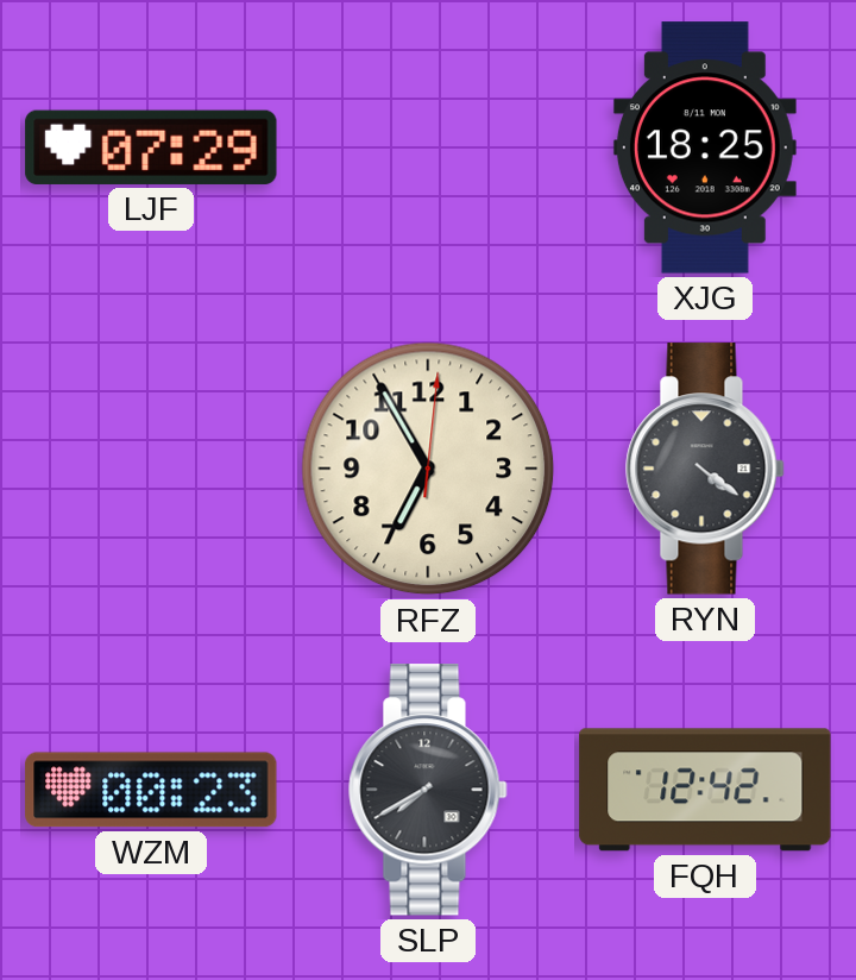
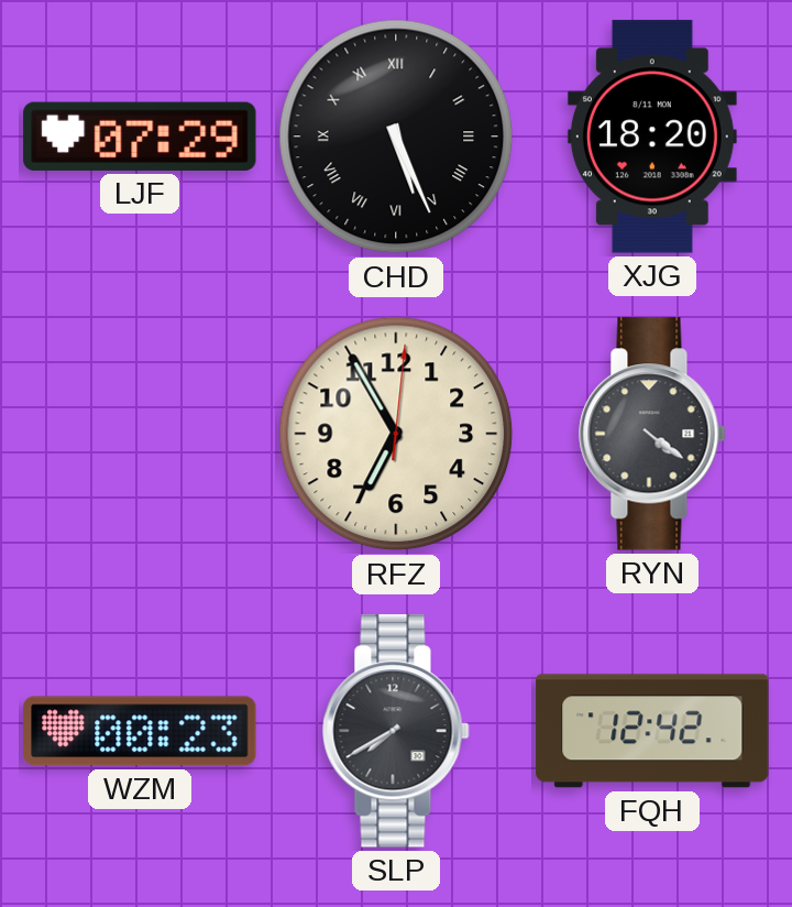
CHD: none -> 5:26
XJG: 18:25 -> 18:20
